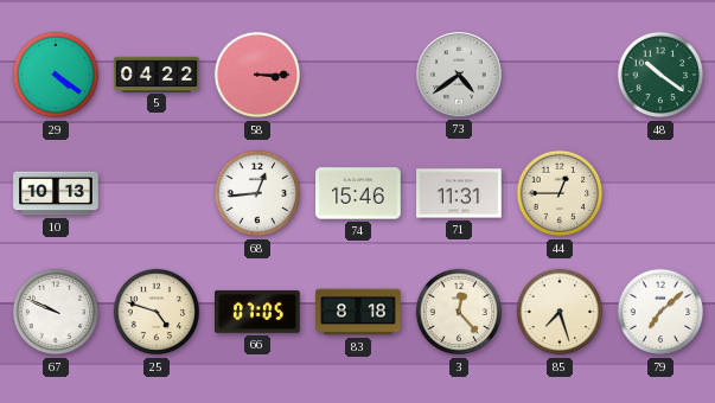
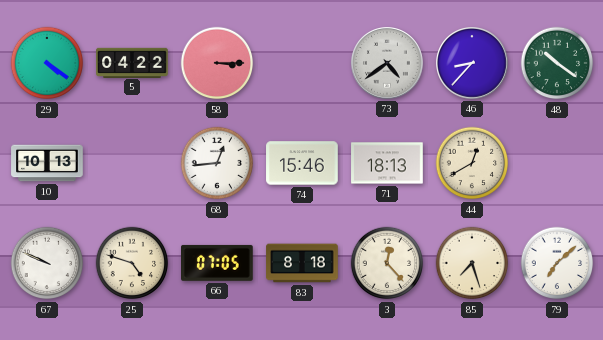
46: none -> 8:37
71: 11:31 -> 18:13
44: 12:45 -> 12:40
